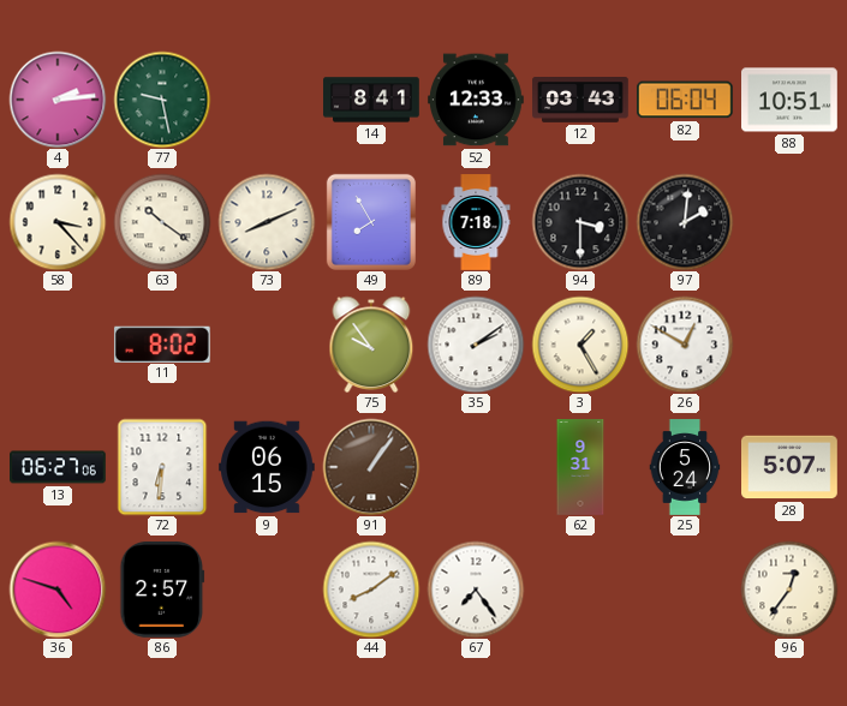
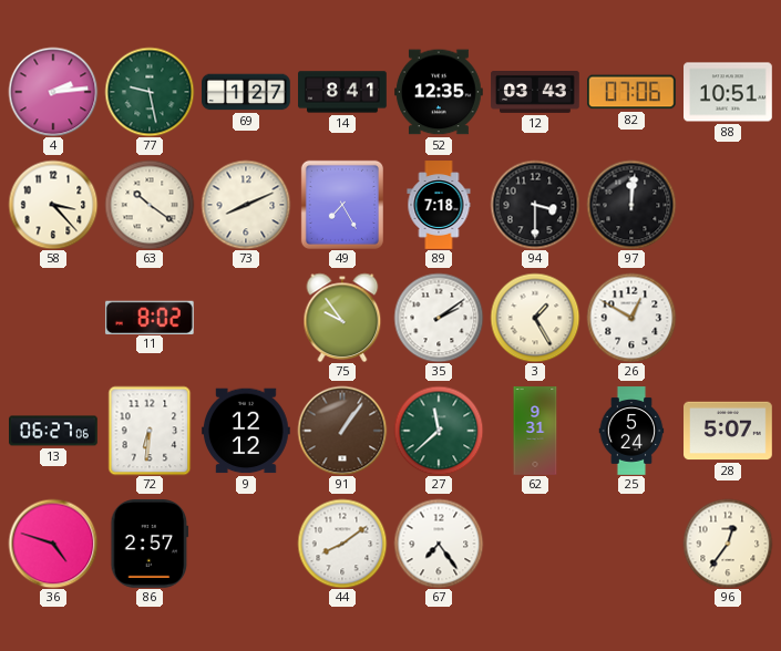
69: none -> 1:27
52: 12:33 -> 12:35
82: 06:04 -> 07:06
49: 7:55 -> 7:25
97: 2:01 -> 12:01
9: 06:15 -> 12:12
27: none -> 11:38
